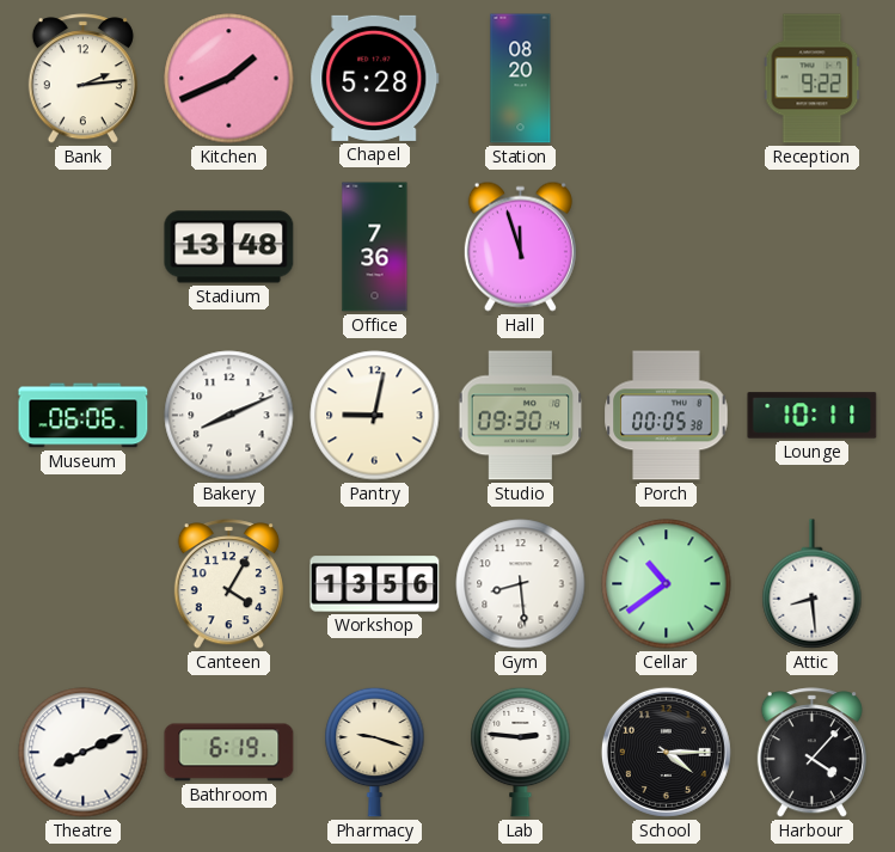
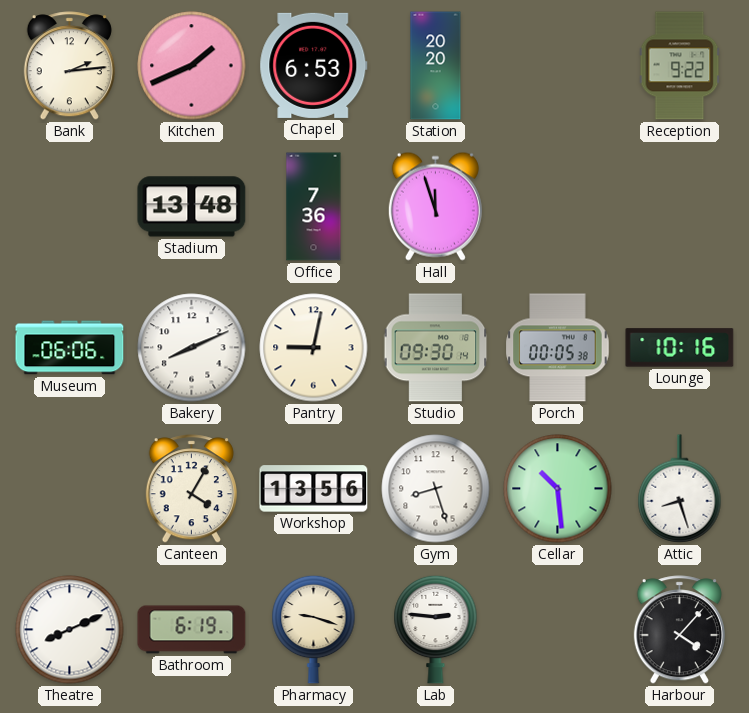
Chapel: 5:28 -> 6:53
Station: 08:20 -> 20:20
Lounge: 10:11 -> 10:16
Gym: 8:29 -> 8:27
Cellar: 10:39 -> 10:29
Attic: 8:29 -> 8:27
School: 4:15 -> none
